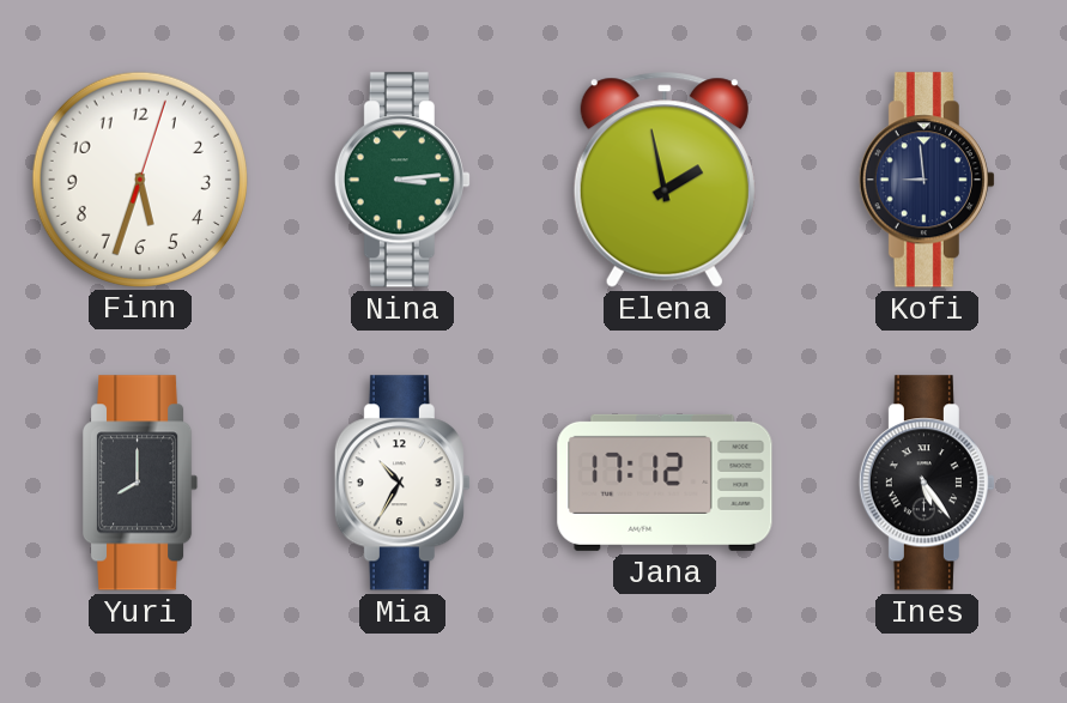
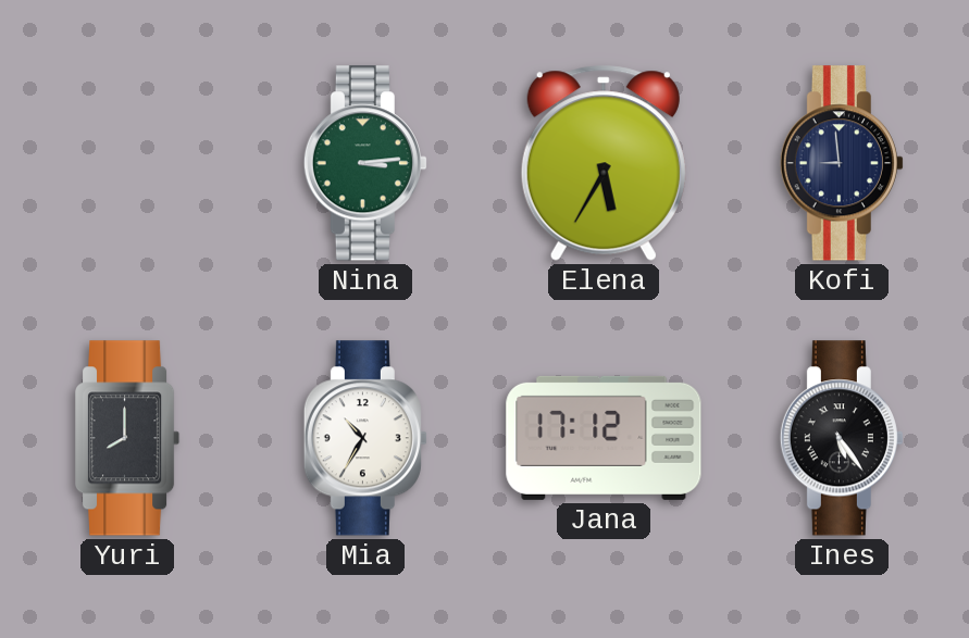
Finn: 5:33 -> none
Elena: 1:58 -> 5:35
